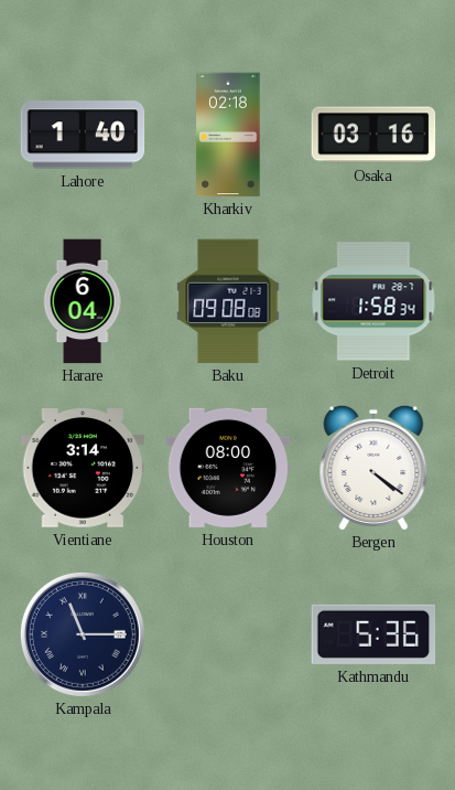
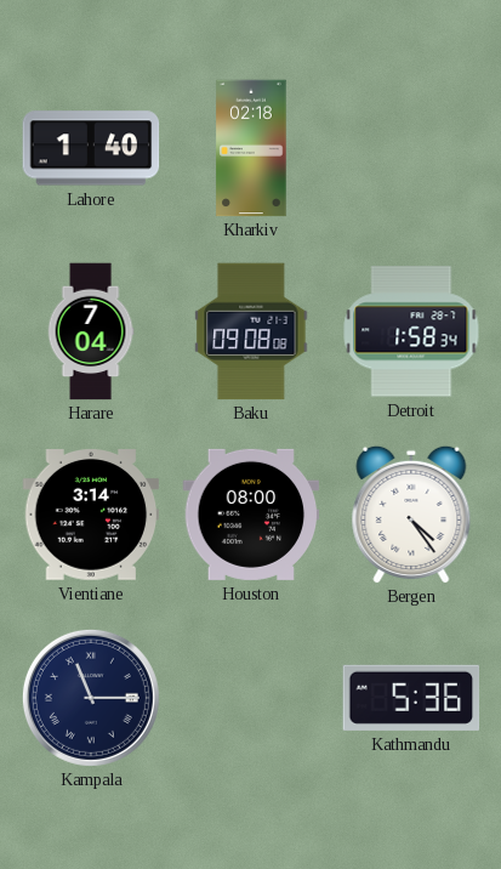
Osaka: 03:16 -> none
Harare: 6:04 -> 7:04
Bergen: 4:21 -> 4:24
